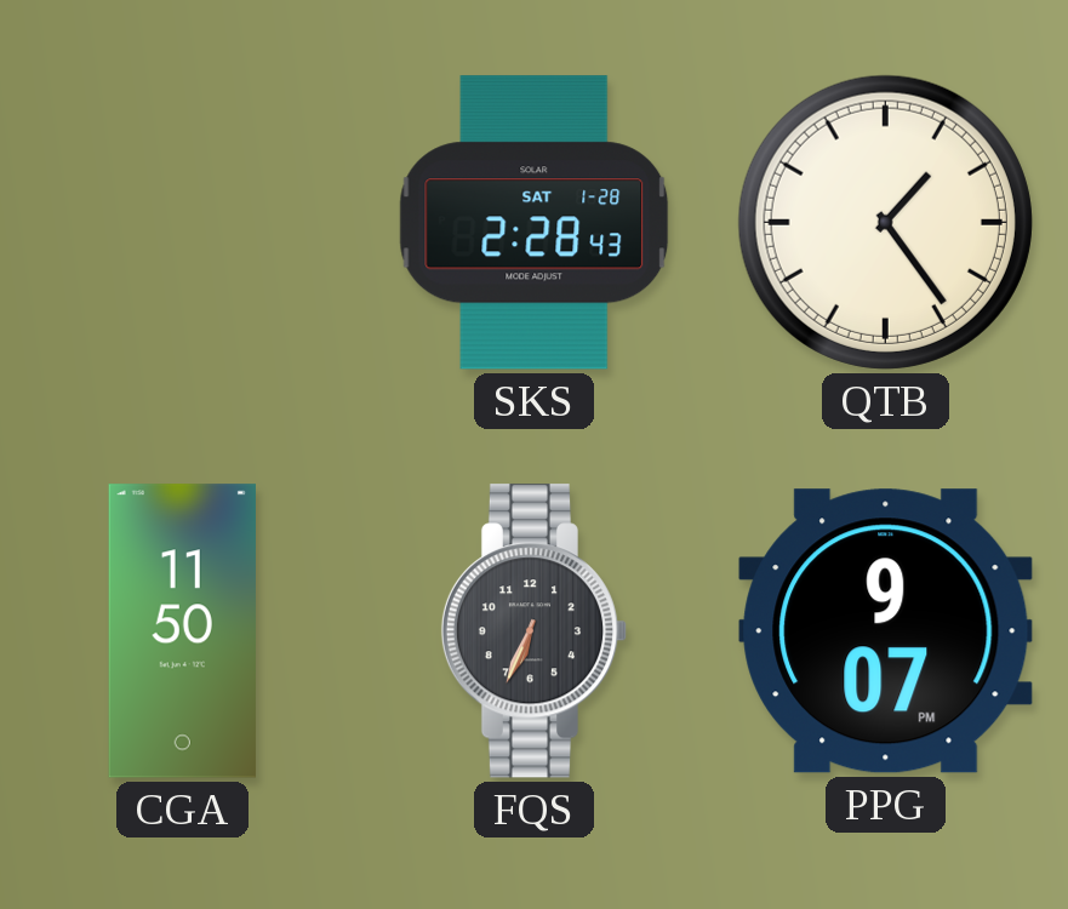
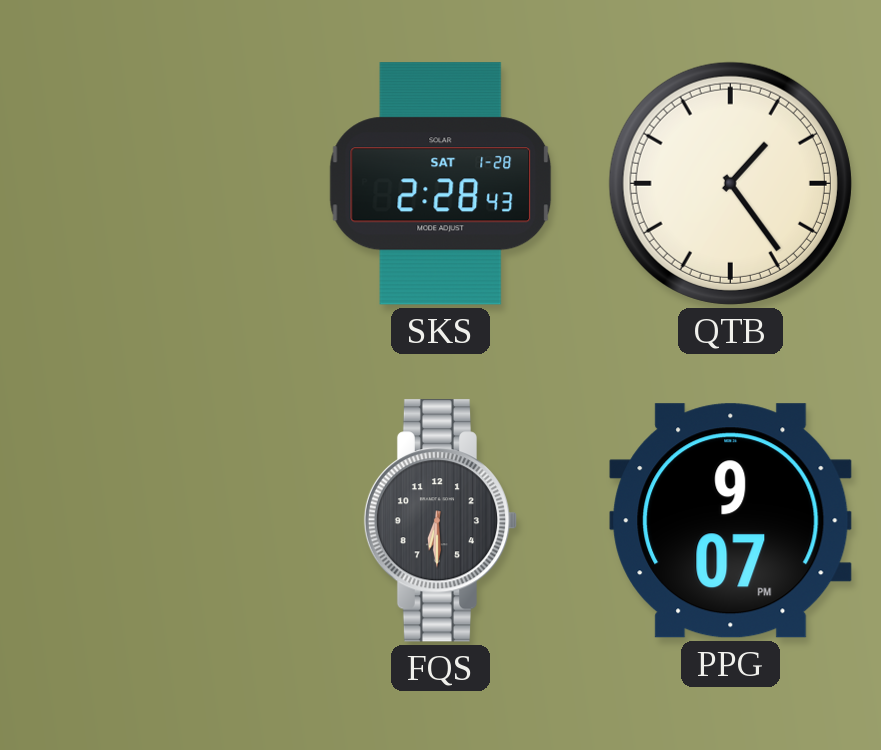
CGA: 11:50 -> none
FQS: 6:34 -> 6:30
